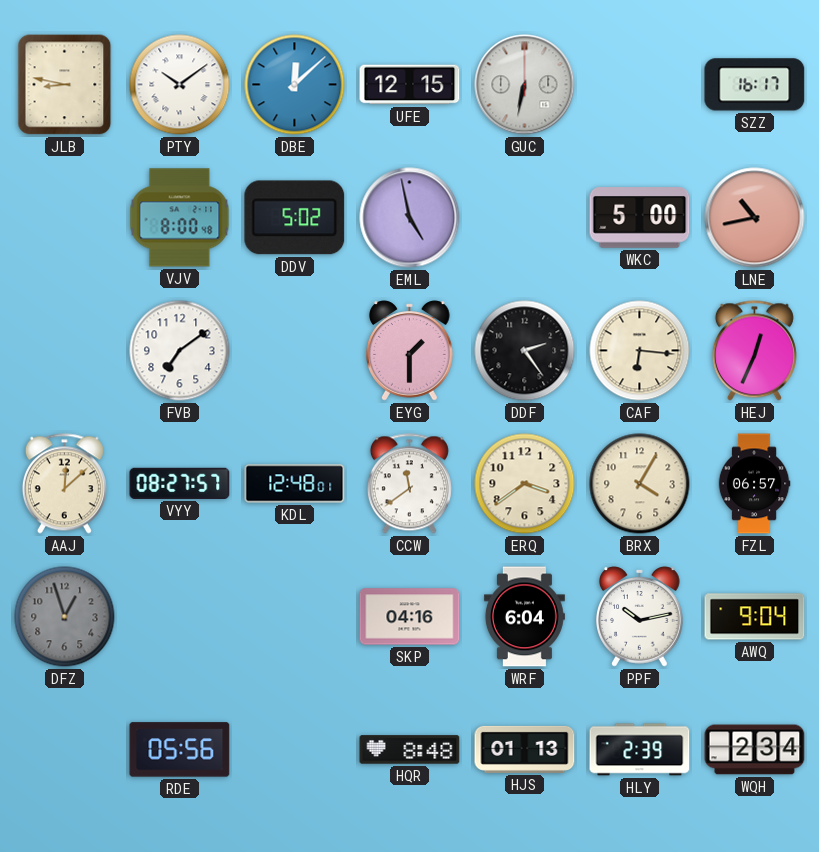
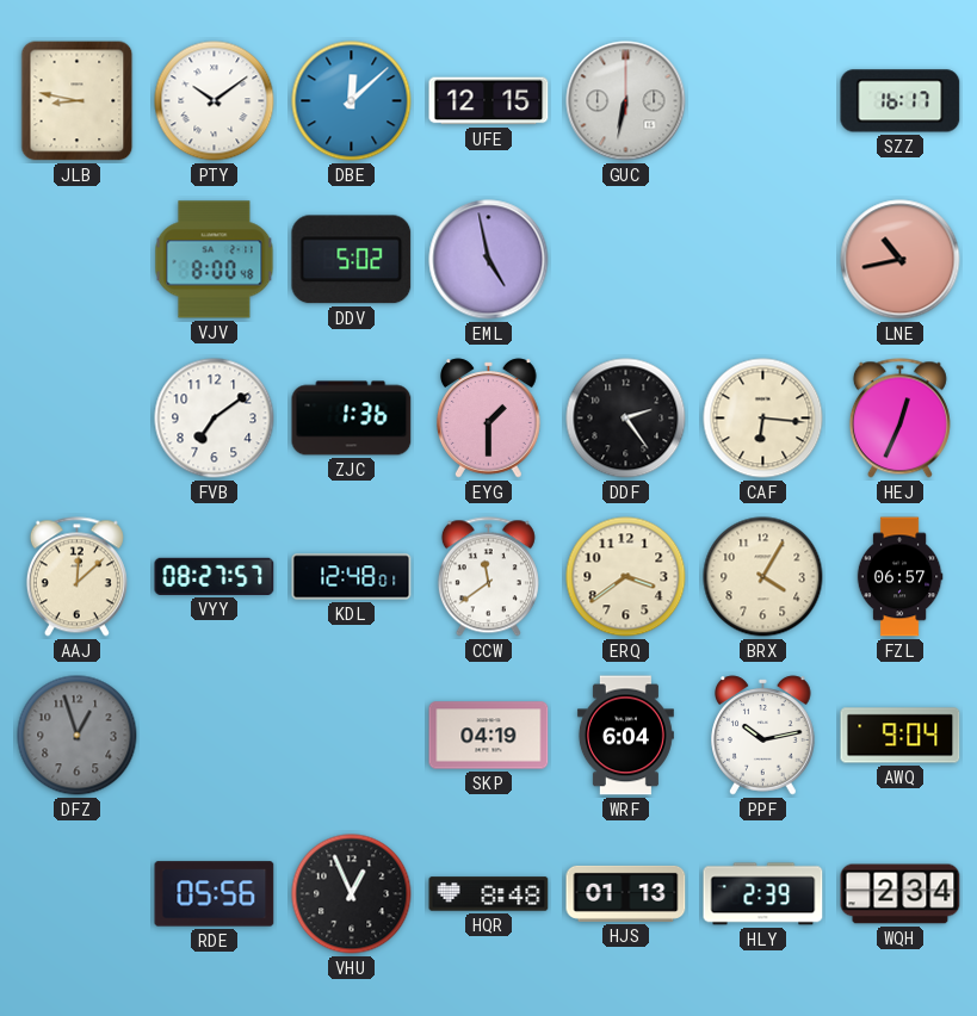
WKC: 5:00 -> none
ZJC: none -> 1:36
SKP: 04:16 -> 04:19
VHU: none -> 12:56
